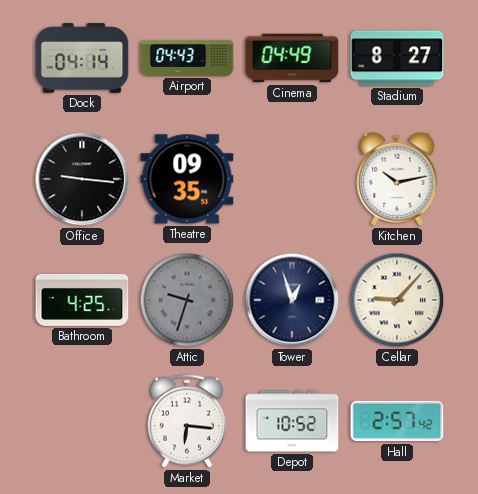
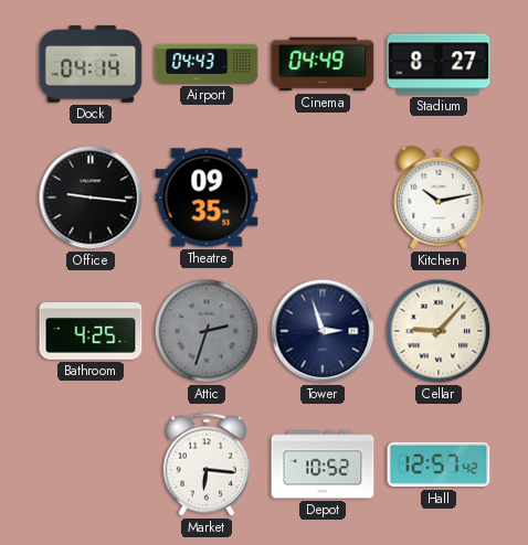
Attic: 9:33 -> 2:33
Tower: 12:57 -> 2:57
Hall: 2:57 -> 12:57
